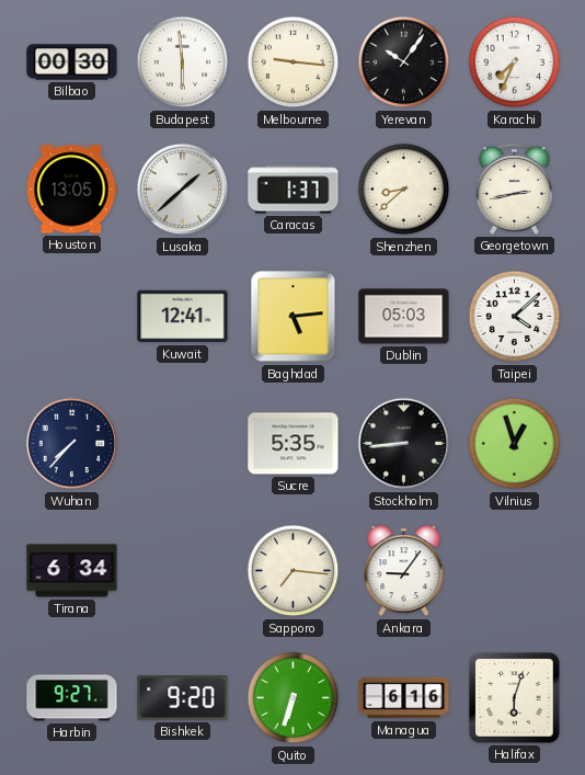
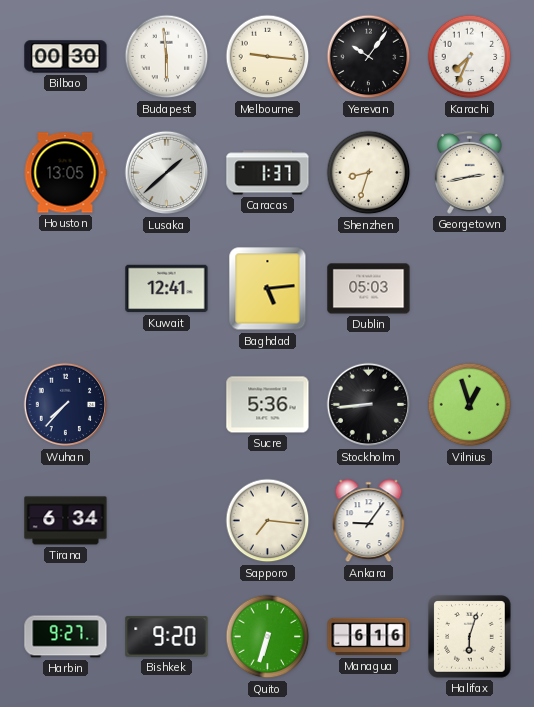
Shenzhen: 8:38 -> 8:33
Taipei: 4:08 -> none
Sucre: 5:35 -> 5:36
